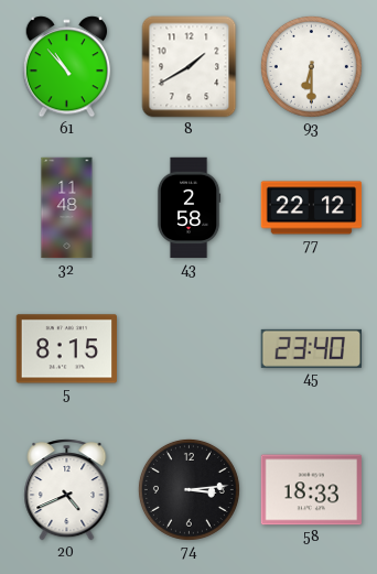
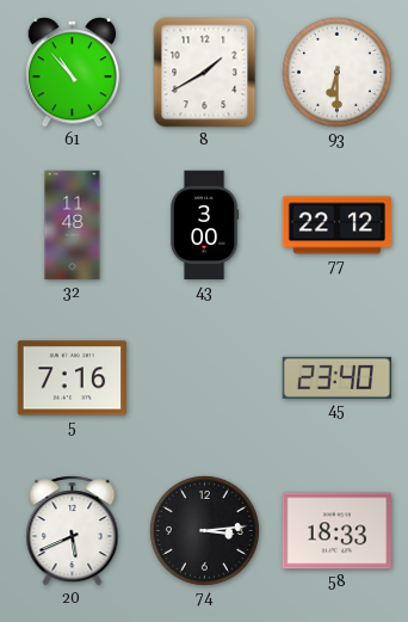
43: 2:58 -> 3:00
5: 8:15 -> 7:16
20: 4:41 -> 5:41
